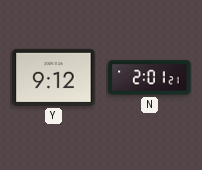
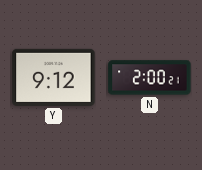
N: 2:01 -> 2:00
